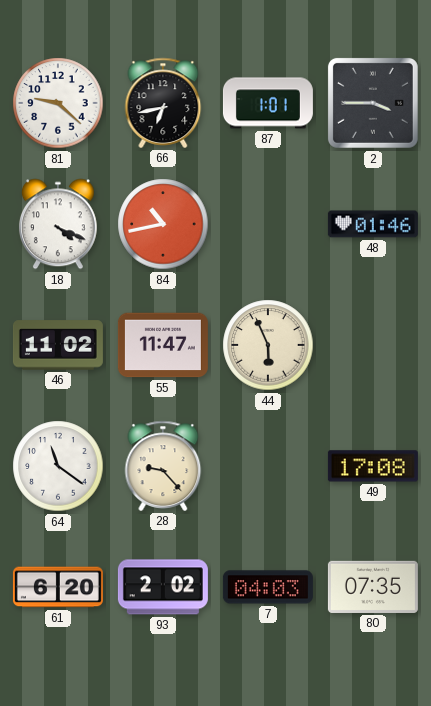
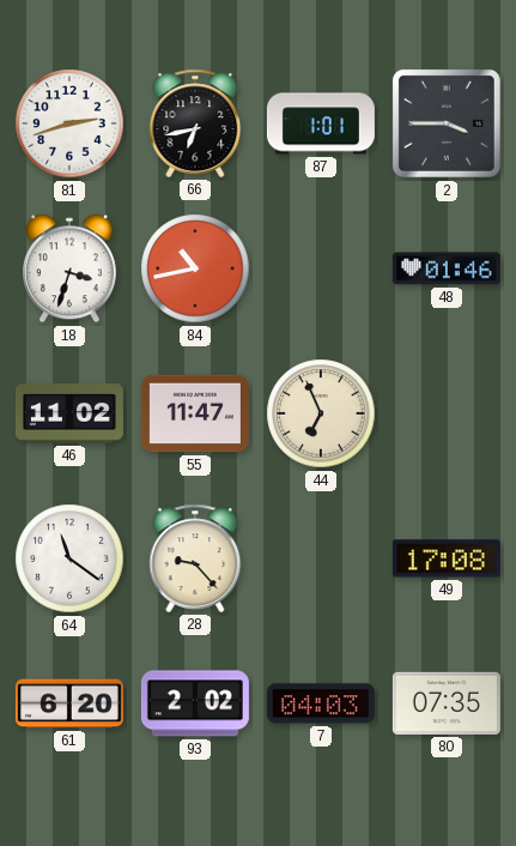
81: 9:22 -> 2:42
18: 4:19 -> 3:33
44: 5:56 -> 6:56
